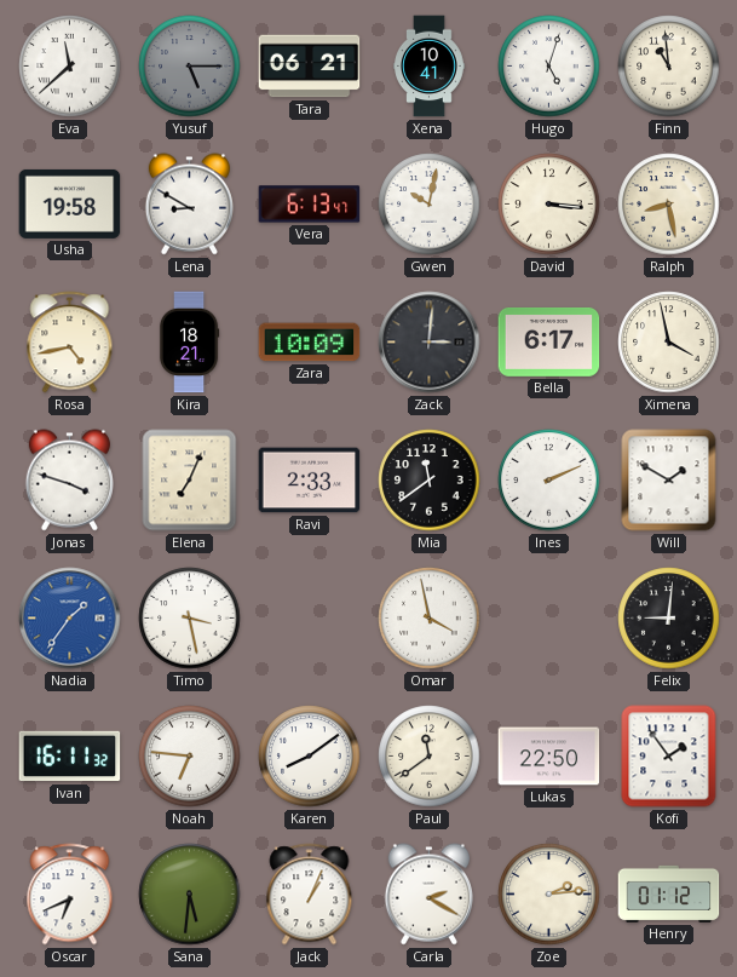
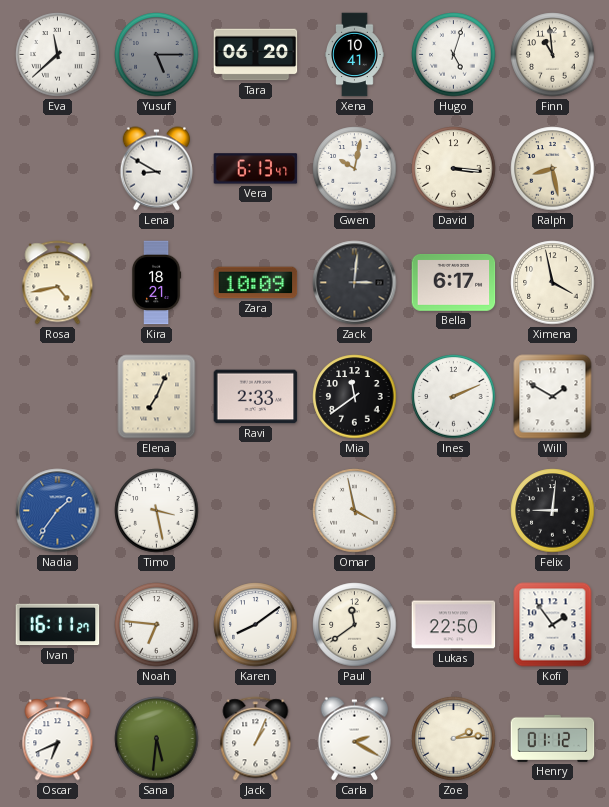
Tara: 06:21 -> 06:20
Usha: 19:58 -> none
Jonas: 3:48 -> none
Ivan: 16:11:32 -> 16:11:27
